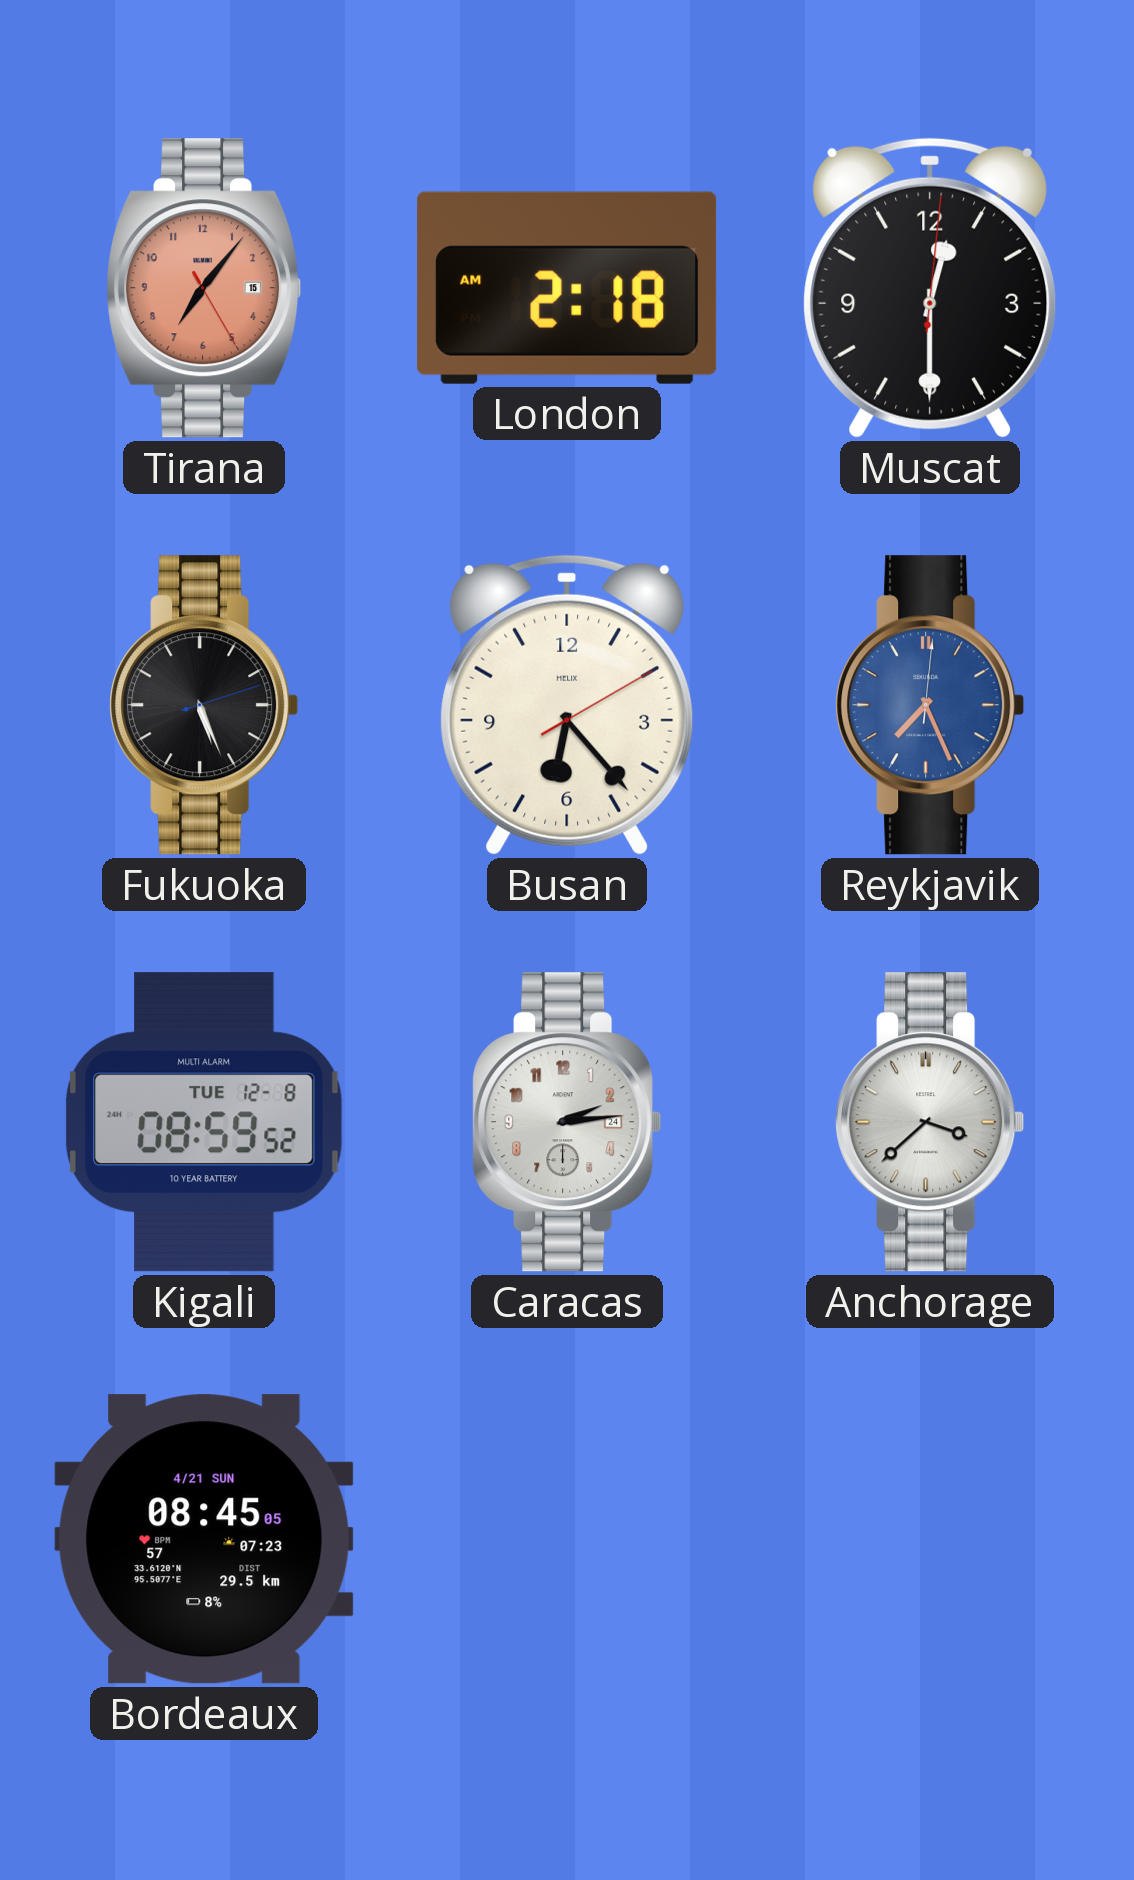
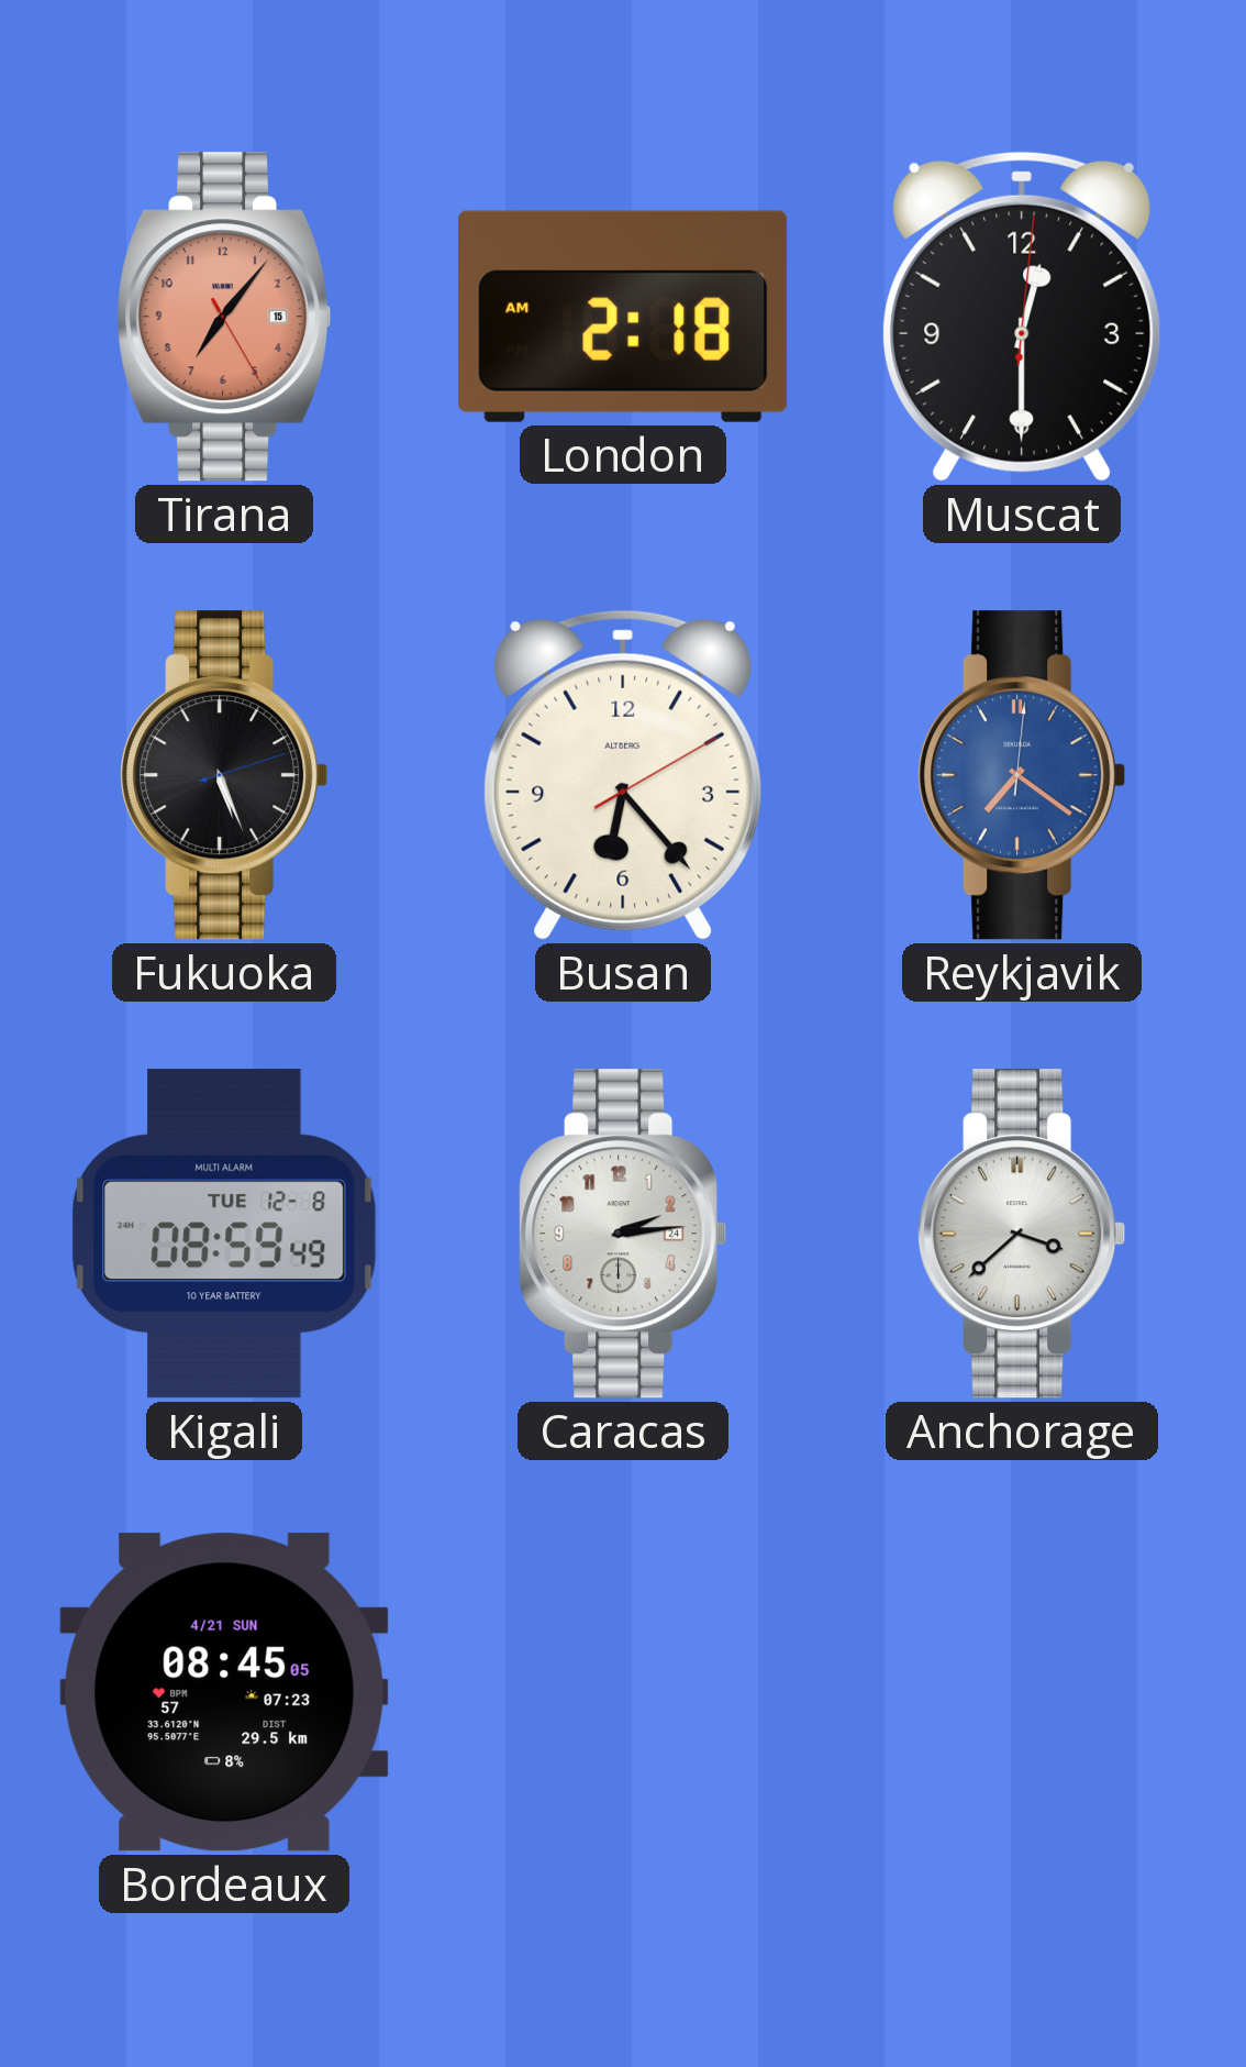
Busan brand: HELIX -> ALTBERG
Reykjavik: 7:26 -> 7:21
Kigali: 08:59:52 -> 08:59:49
